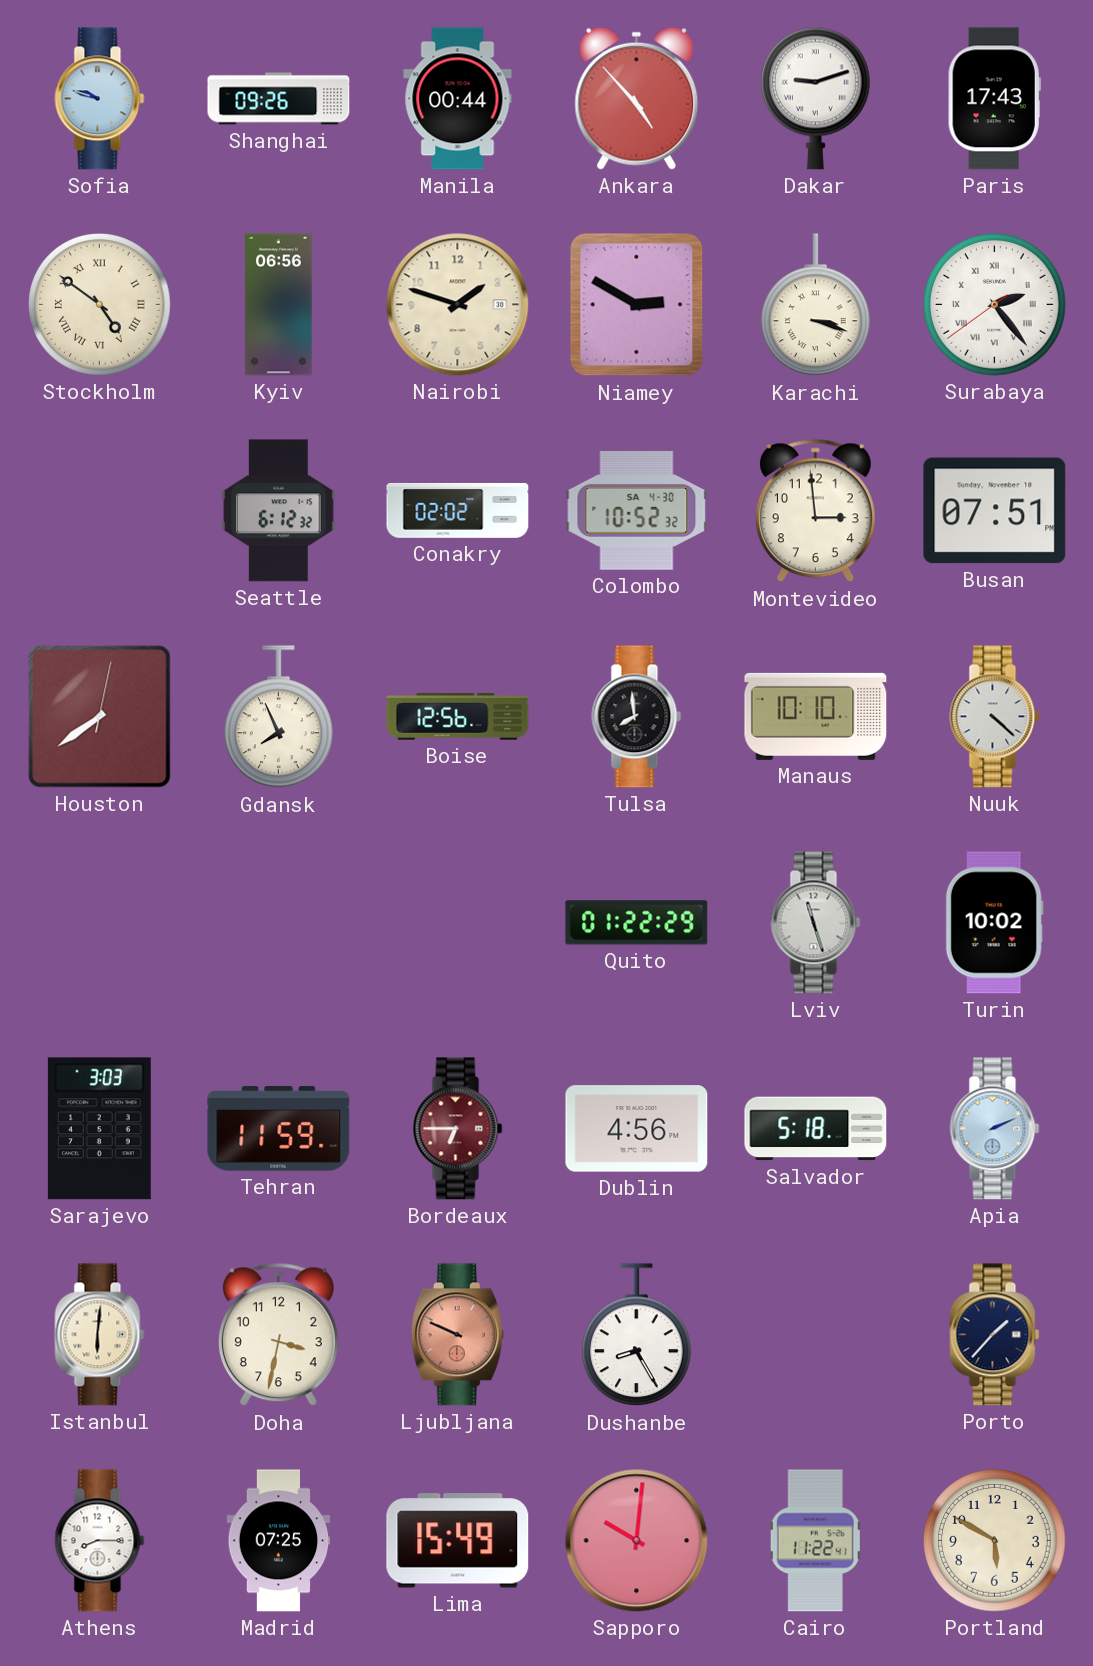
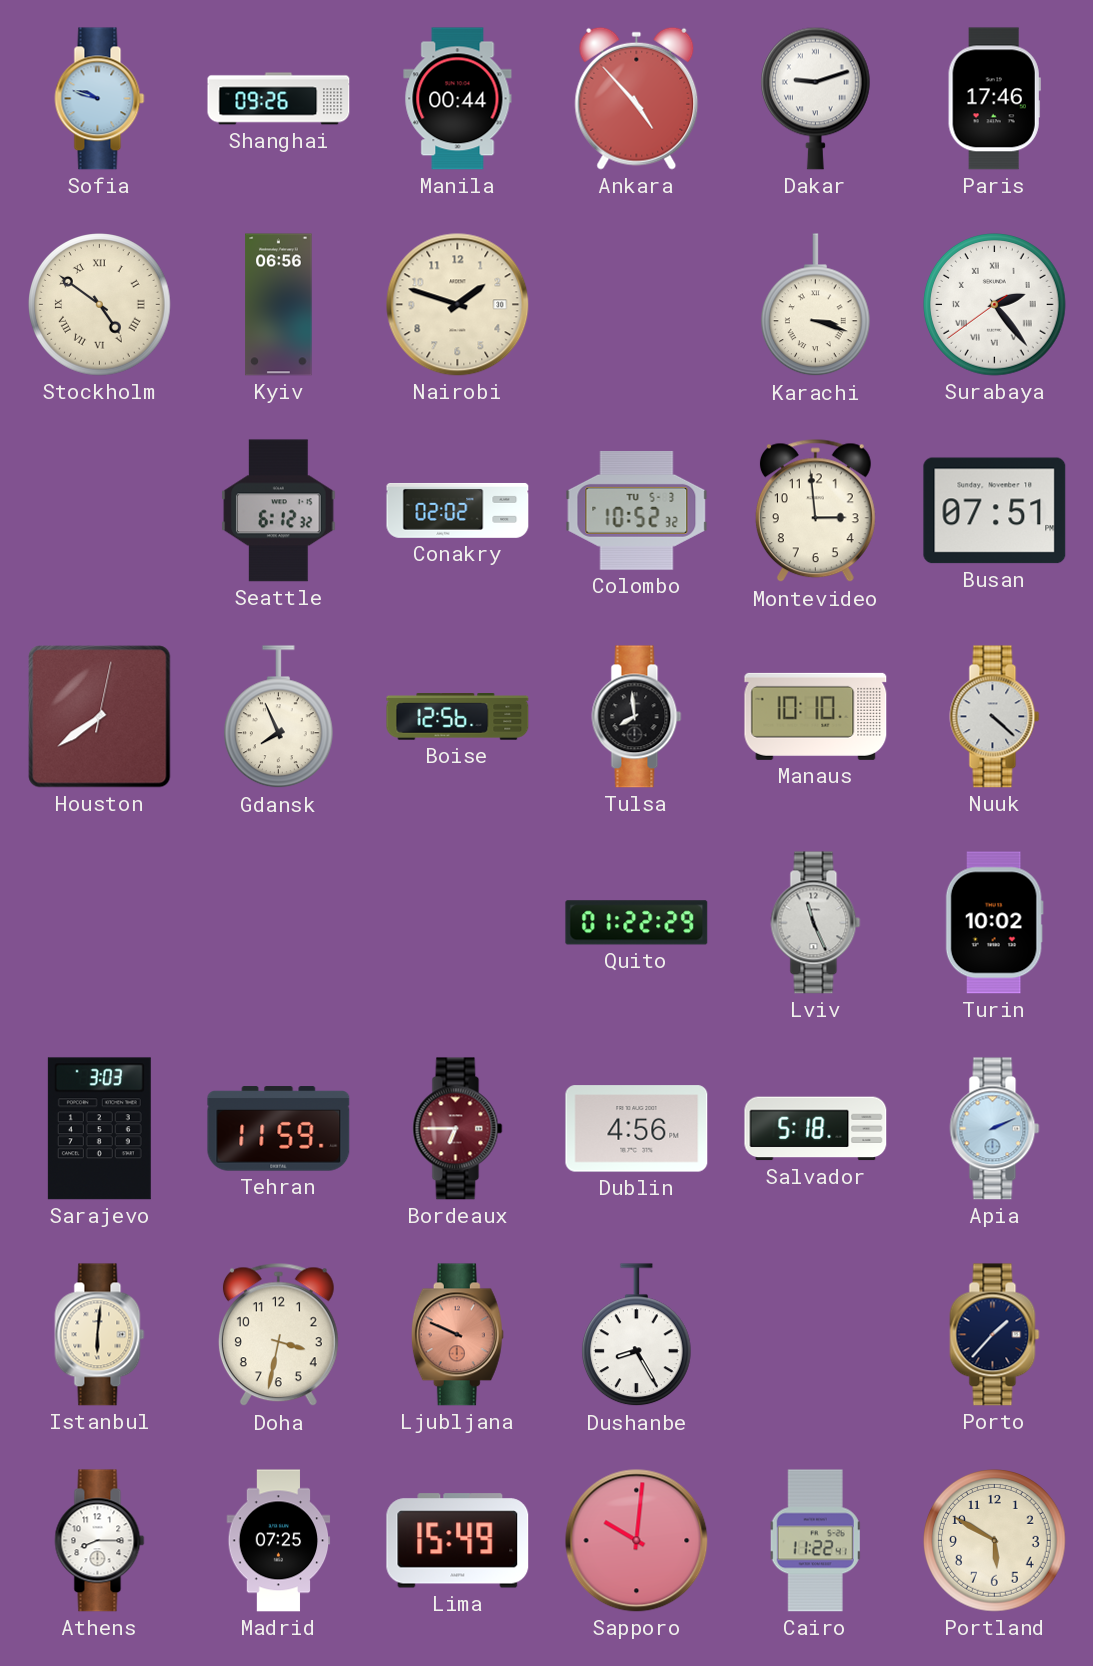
Paris: 17:43 -> 17:46
Niamey: 2:50 -> none
Colombo date: SA 4-30 -> TU 5-3
Lviv: 11:27 -> 11:26
